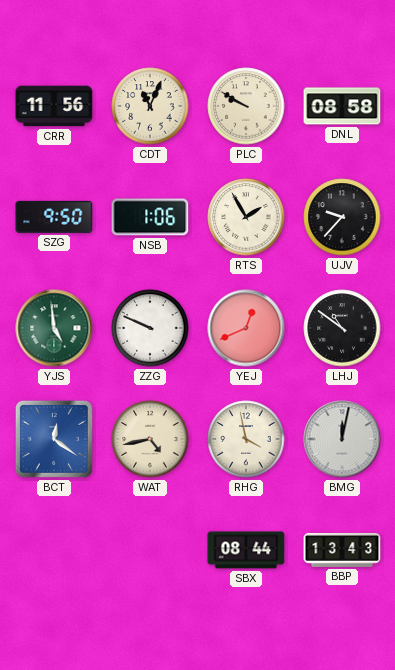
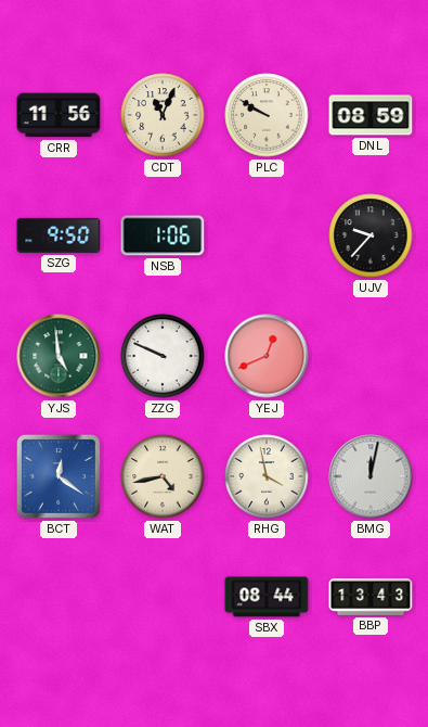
DNL: 08:58 -> 08:59
RTS: 1:55 -> none
LHJ: 10:51 -> none
